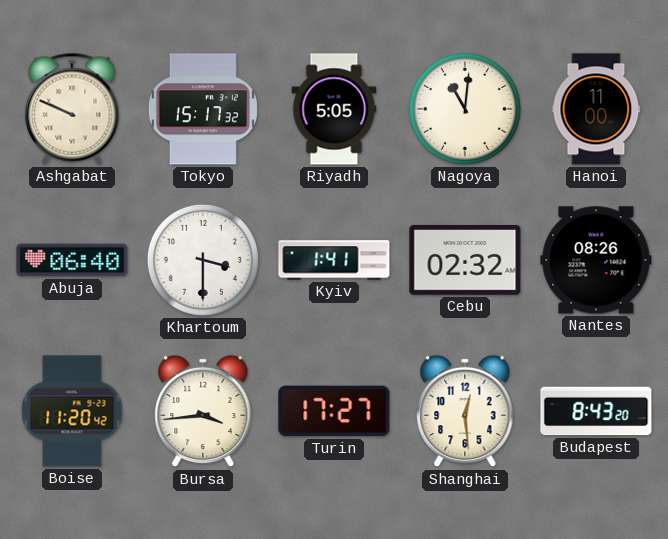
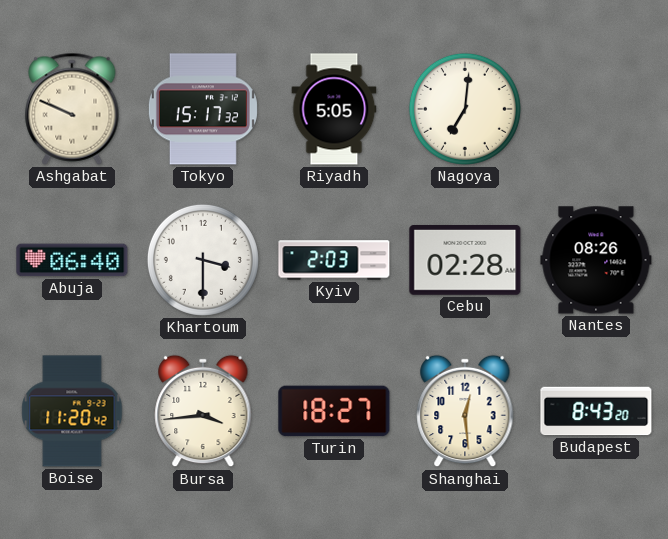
Nagoya: 11:01 -> 7:01
Hanoi: 11:00 -> none
Kyiv: 1:41 -> 2:03
Cebu: 02:32 -> 02:28
Turin: 17:27 -> 18:27
